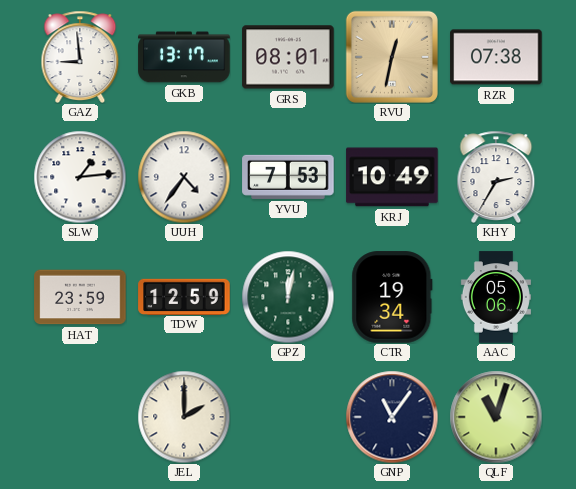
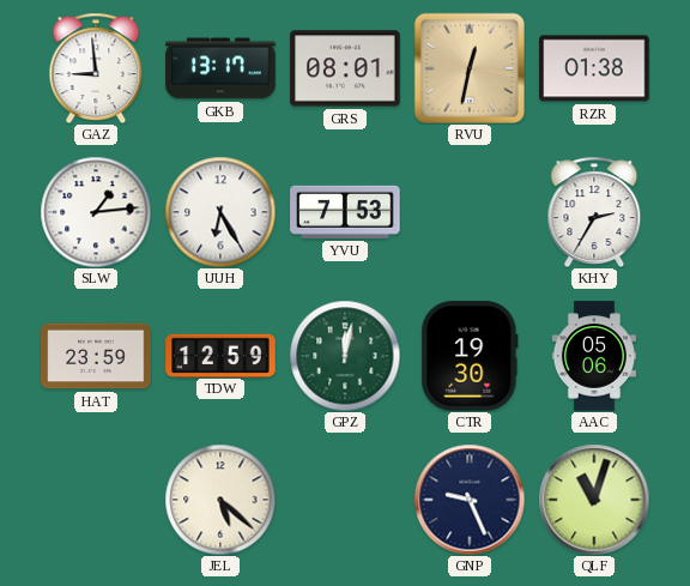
RZR: 07:38 -> 01:38
UUH: 4:36 -> 6:25
KRJ: 10:49 -> none
CTR: 19:34 -> 19:30
JEL: 2:00 -> 5:22
GNP: 11:06 -> 9:26
